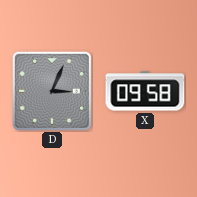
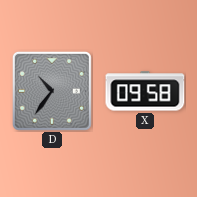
D: 3:04 -> 10:36
